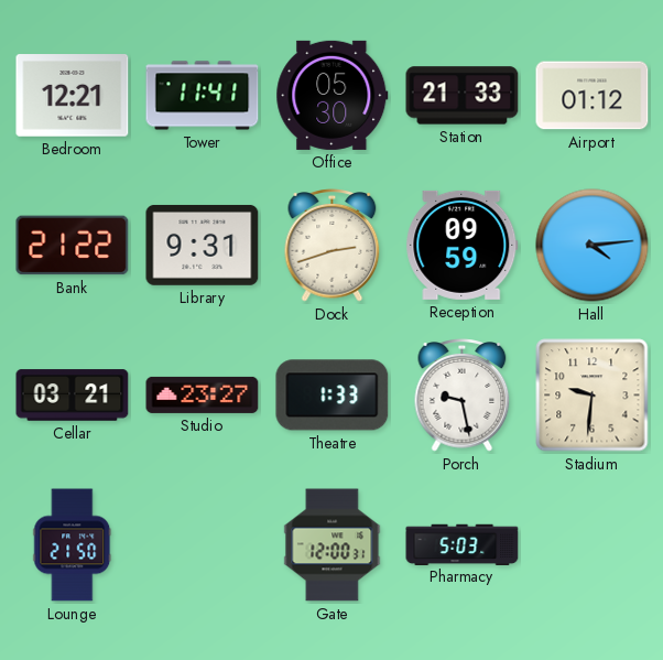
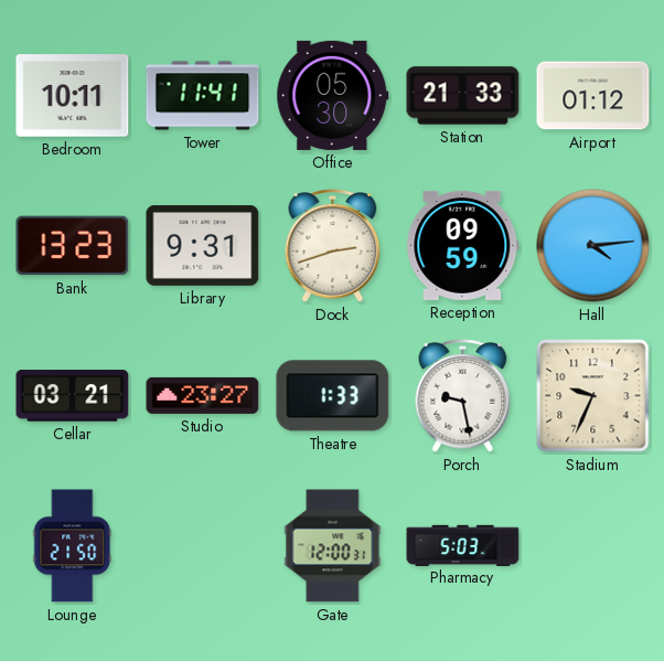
Bedroom: 12:21 -> 10:11
Bank: 21:22 -> 13:23
Stadium: 9:31 -> 9:34
